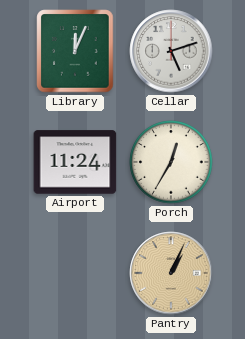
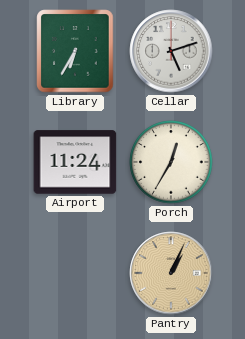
Library: 12:04 -> 6:35
